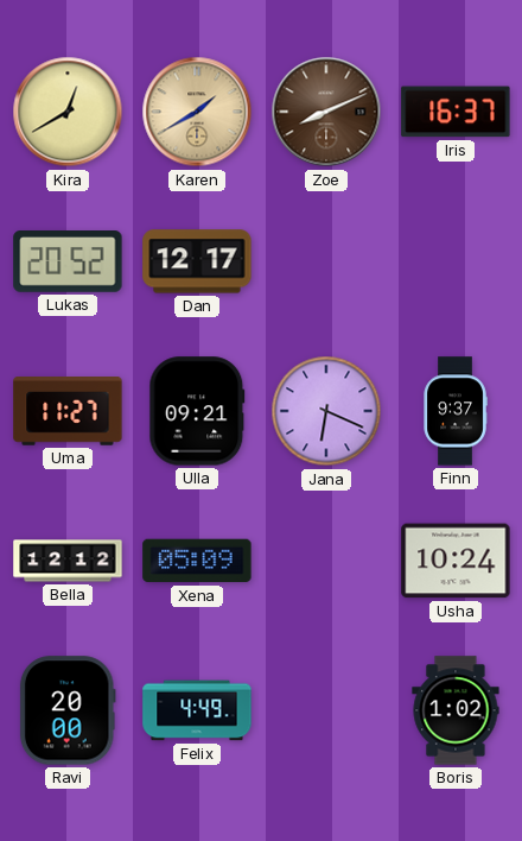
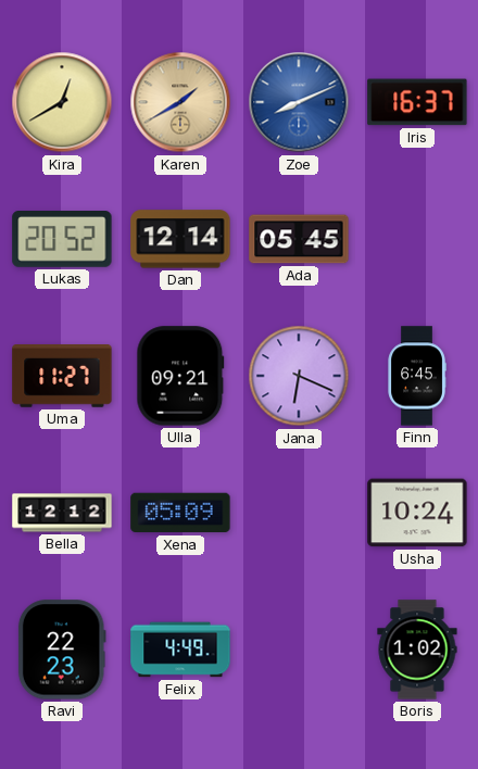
Zoe dial: brown -> blue
Dan: 12:17 -> 12:14
Ada: none -> 05:45
Finn: 9:37 -> 6:45
Ravi: 20:00 -> 22:23
